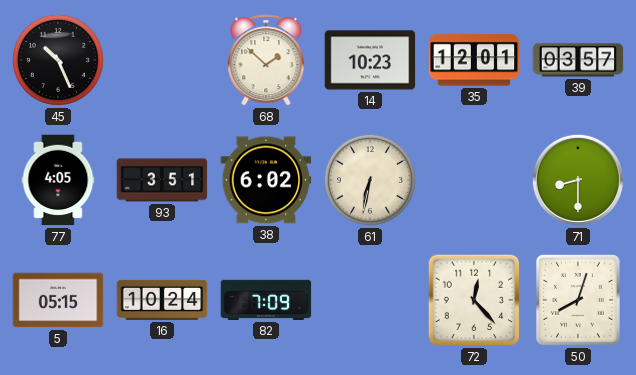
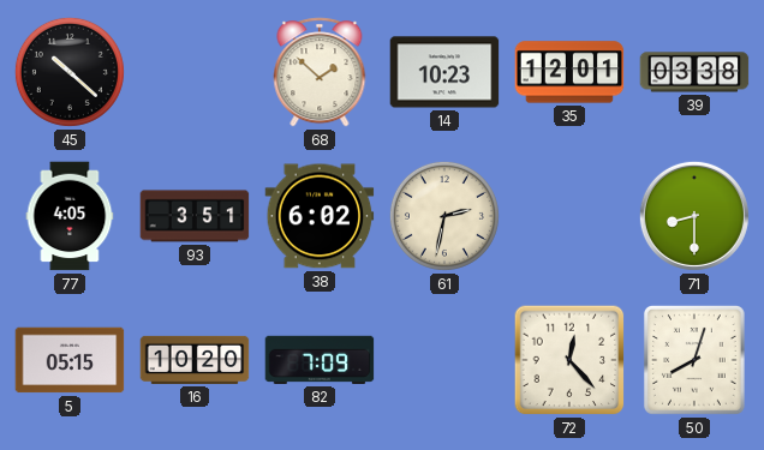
45: 10:26 -> 10:22
39: 03:57 -> 03:38
61: 6:32 -> 2:32
16: 10:24 -> 10:20
